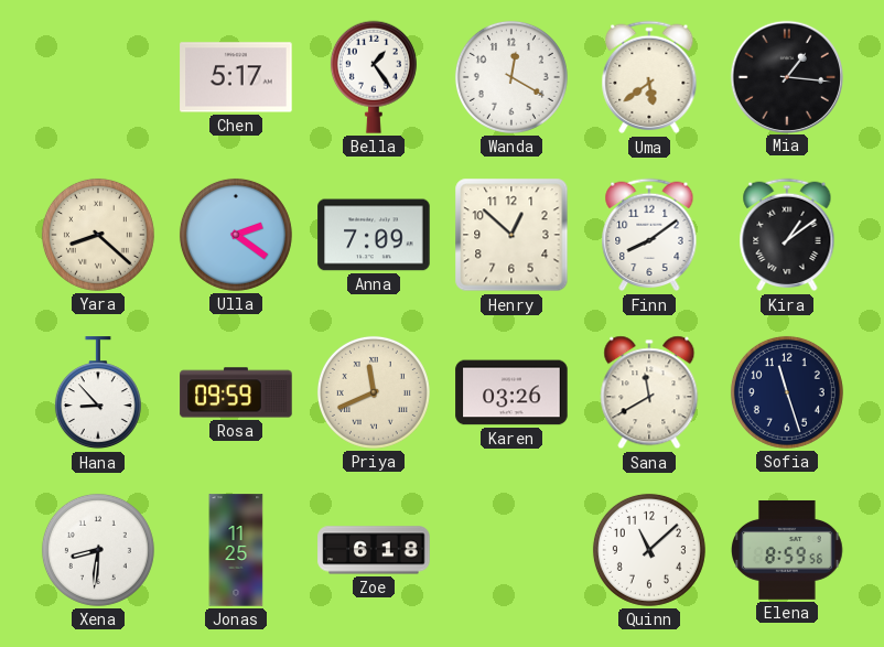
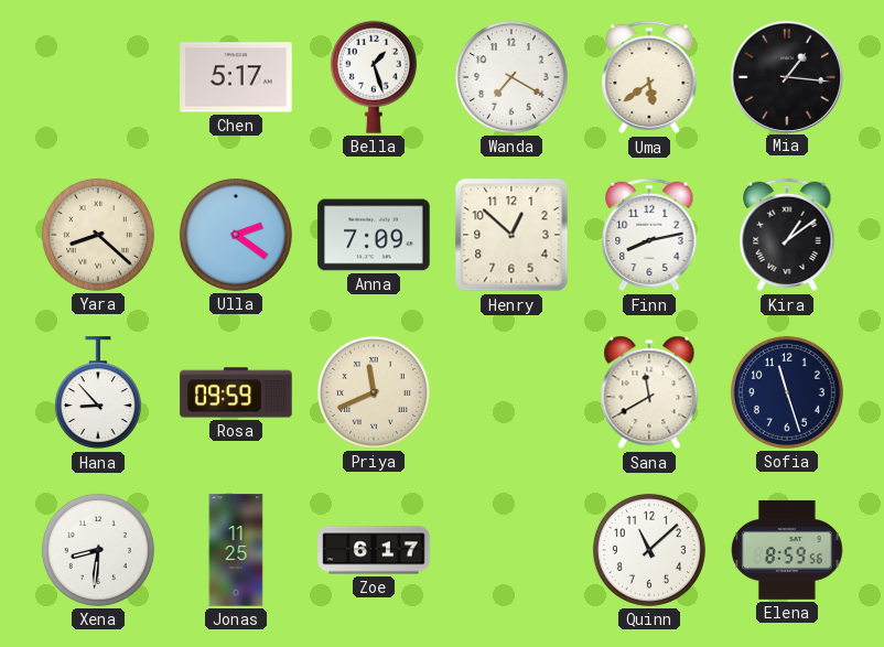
Bella: 1:24 -> 1:27
Wanda: 12:20 -> 7:20
Finn: 8:09 -> 8:13
Karen: 03:26 -> none
Zoe: 6:18 -> 6:17
